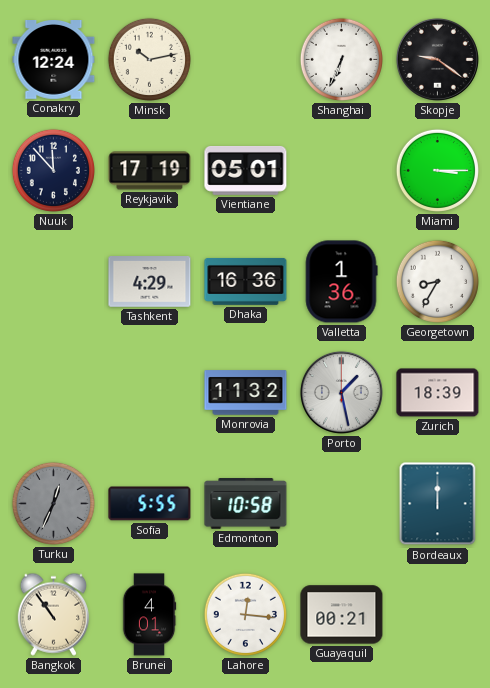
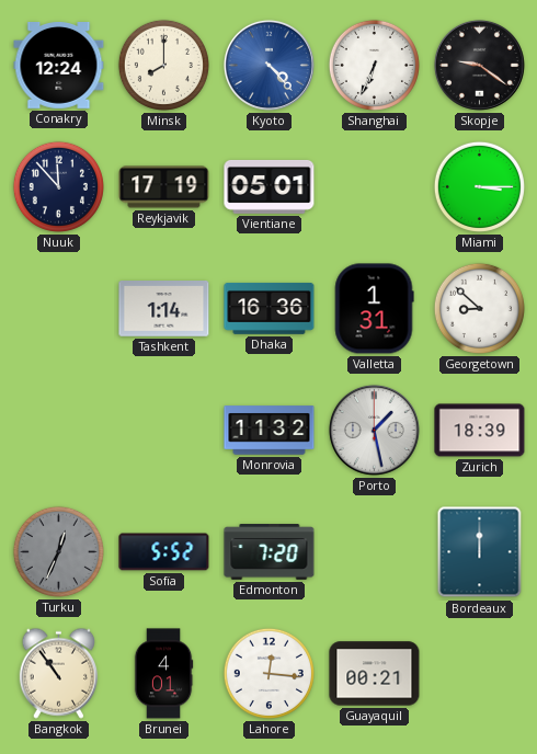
Minsk: 10:13 -> 8:00
Kyoto: none -> 4:23
Tashkent: 4:29 -> 1:14
Valletta: 1:36 -> 1:31
Georgetown: 8:35 -> 8:52
Sofia: 5:55 -> 5:52
Edmonton: 10:58 -> 7:20
